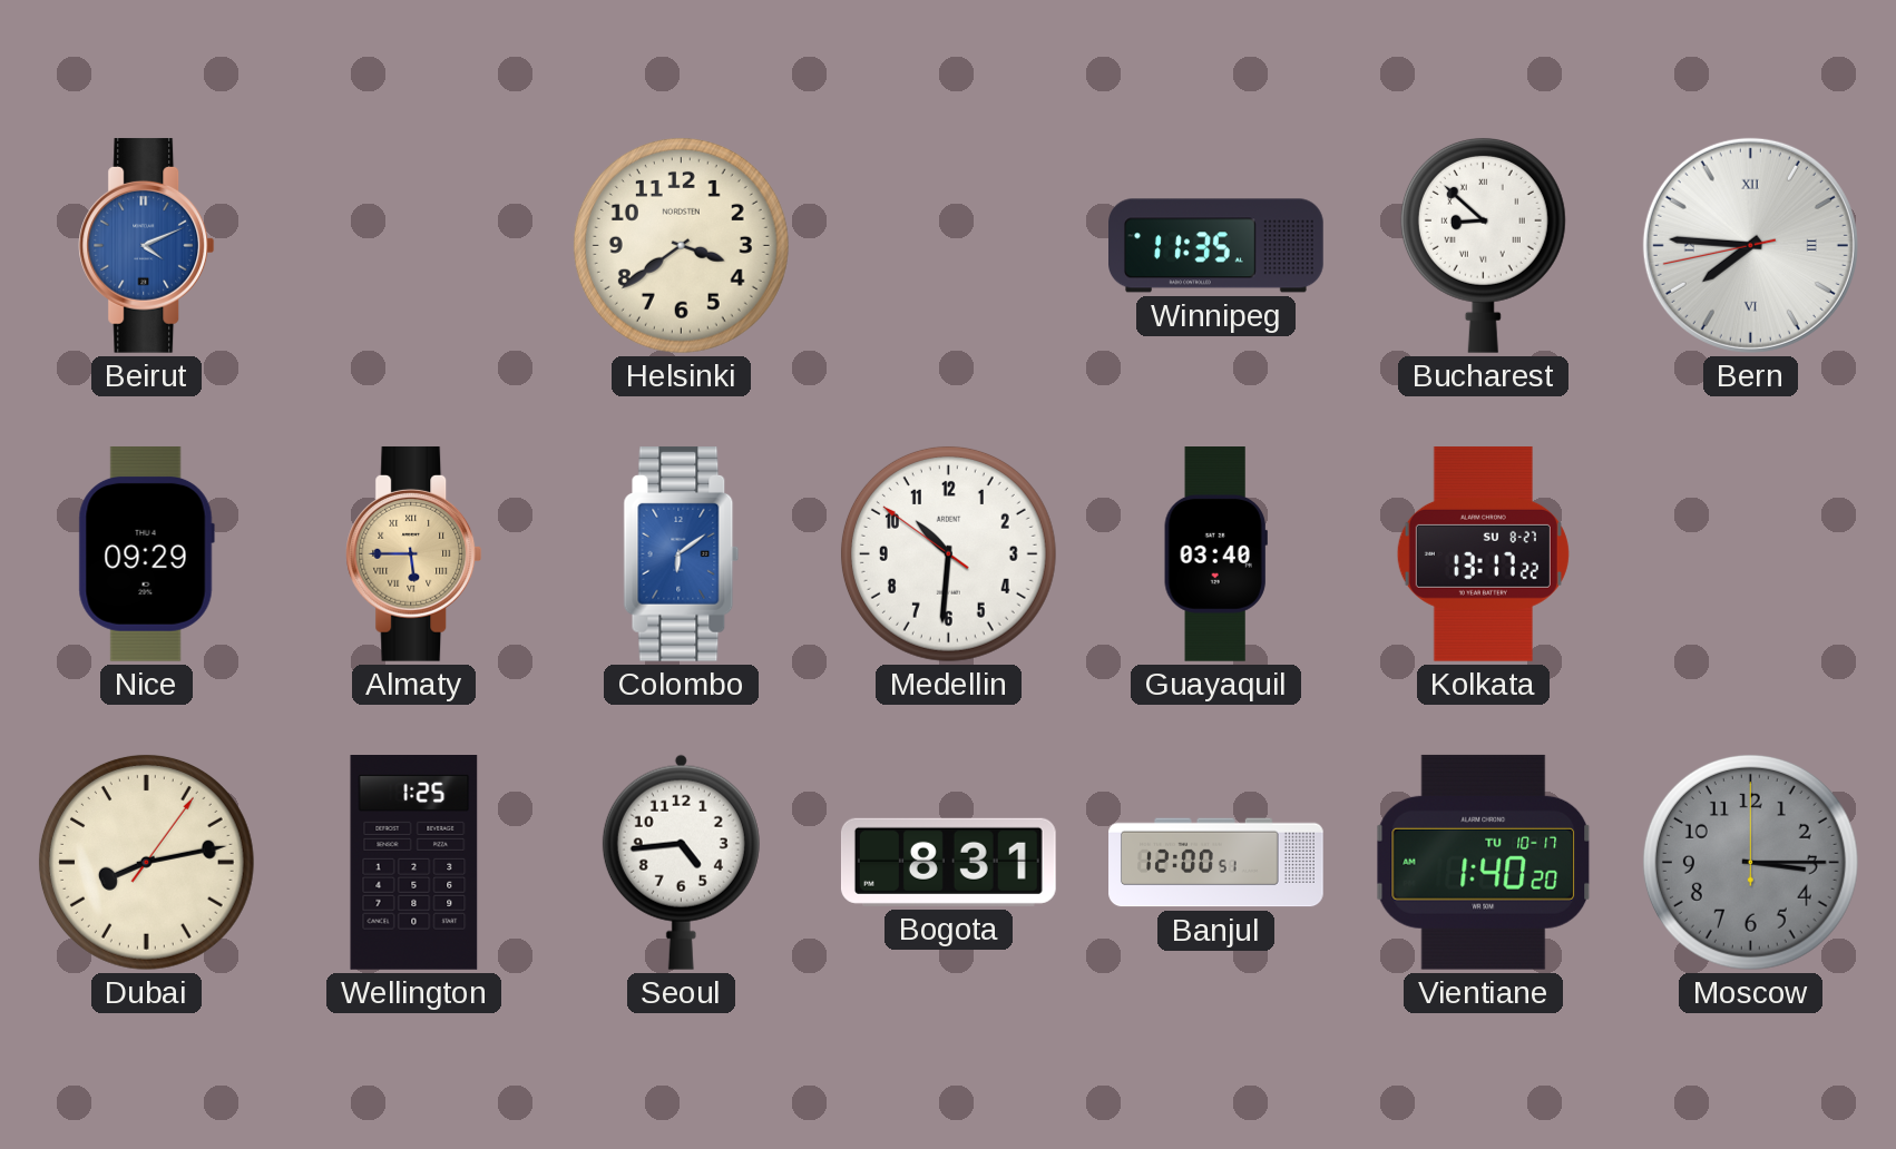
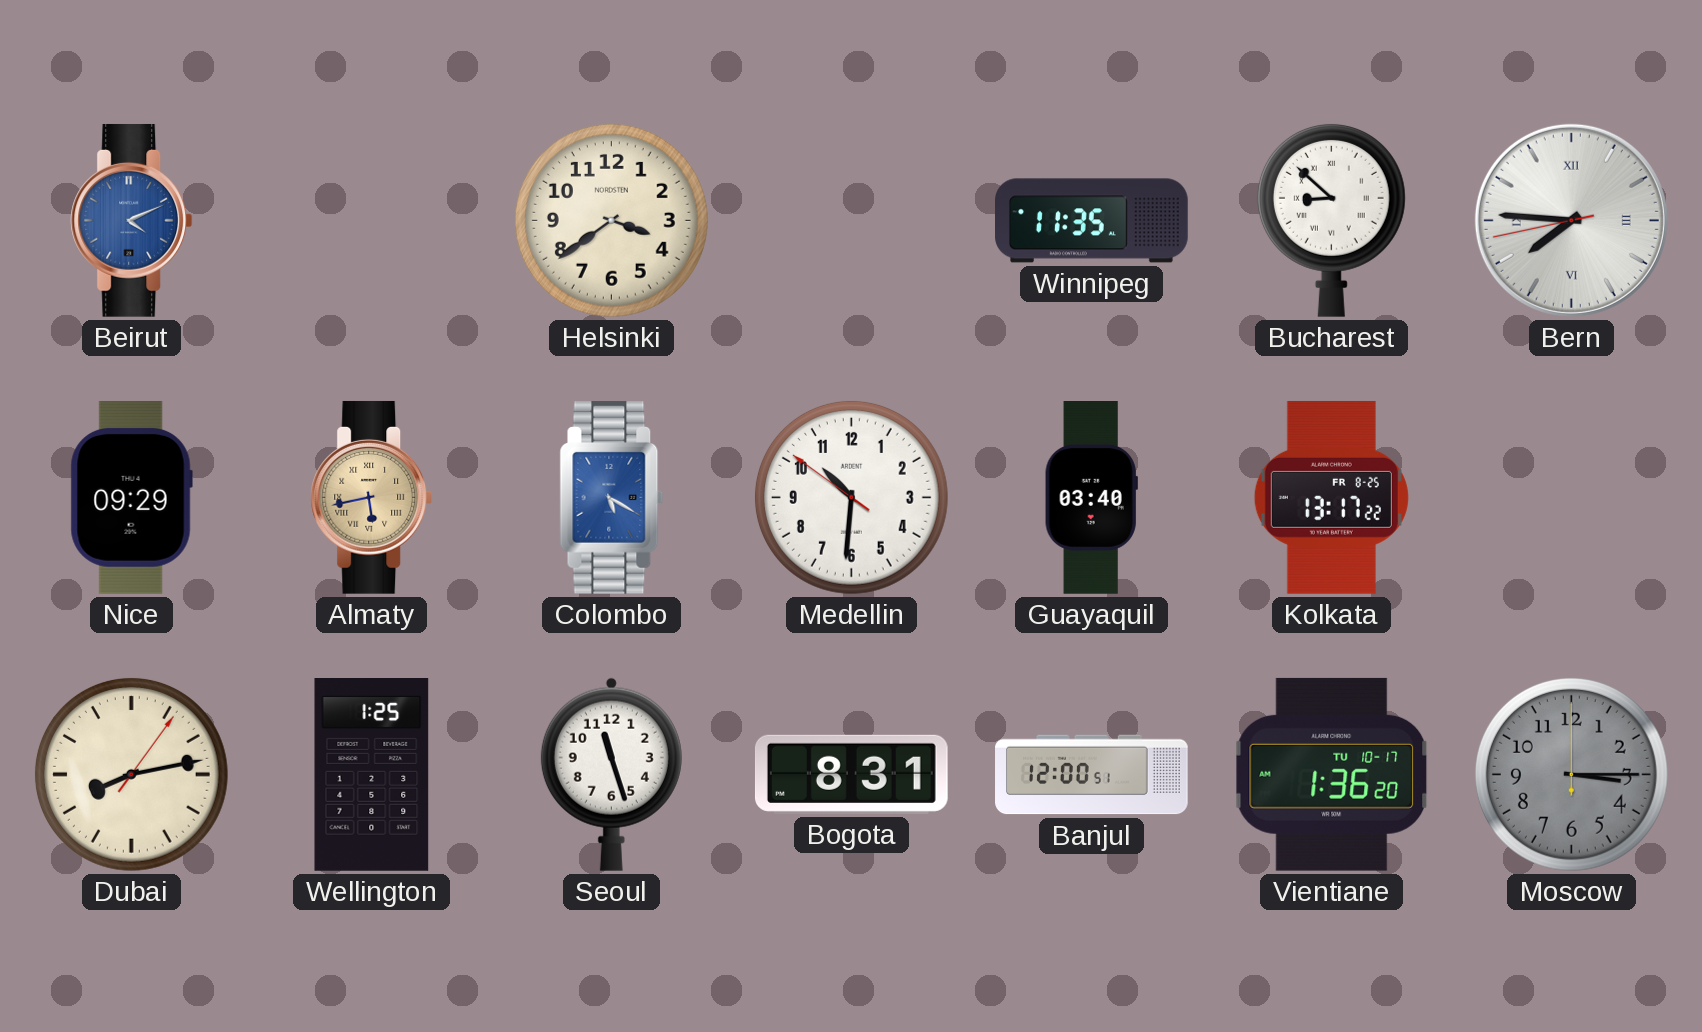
Almaty: 5:45 -> 5:43
Colombo: 6:09 -> 5:20
Kolkata date: SU 8-27 -> FR 8-25
Seoul: 4:44 -> 11:27
Vientiane: 1:40 -> 1:36
